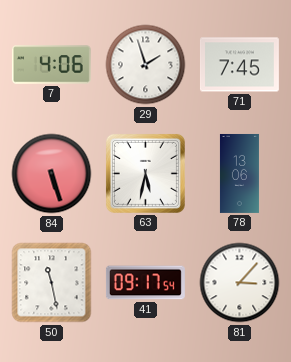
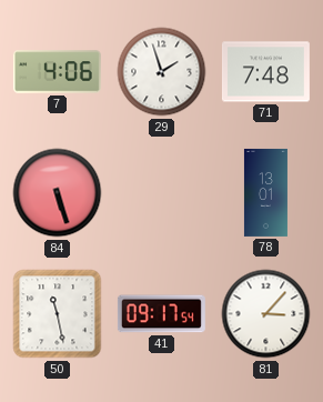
71: 7:45 -> 7:48
63: 5:32 -> none
78: 13:06 -> 13:01
